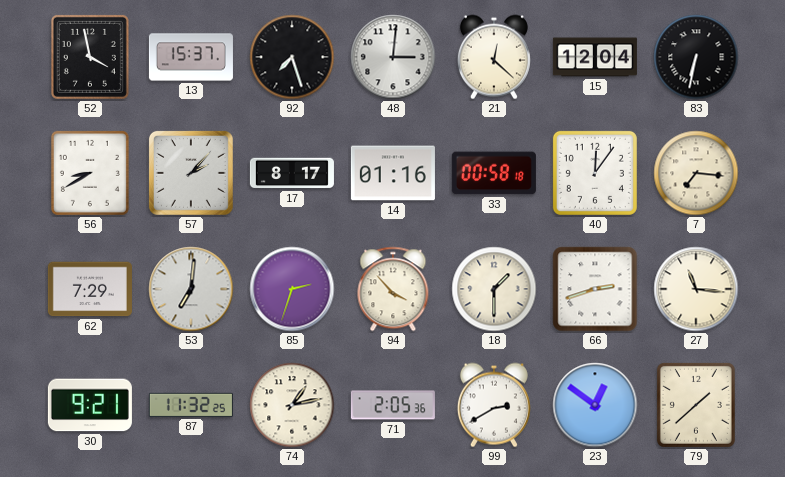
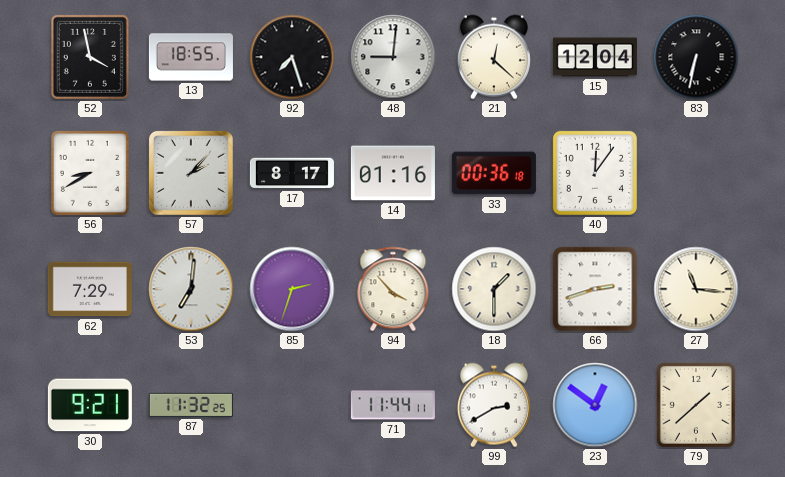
13: 15:37 -> 18:55
48: 3:01 -> 9:01
33: 00:58 -> 00:36
7: 7:16 -> none
74: 1:13 -> none
71: 2:05 -> 11:44
